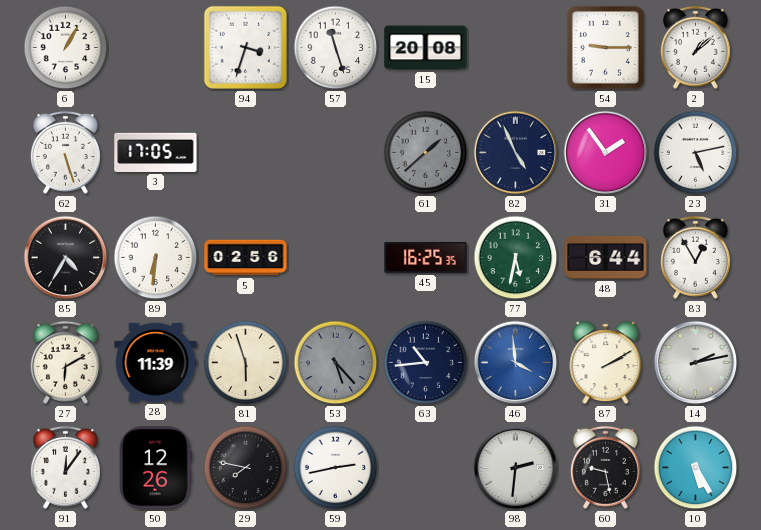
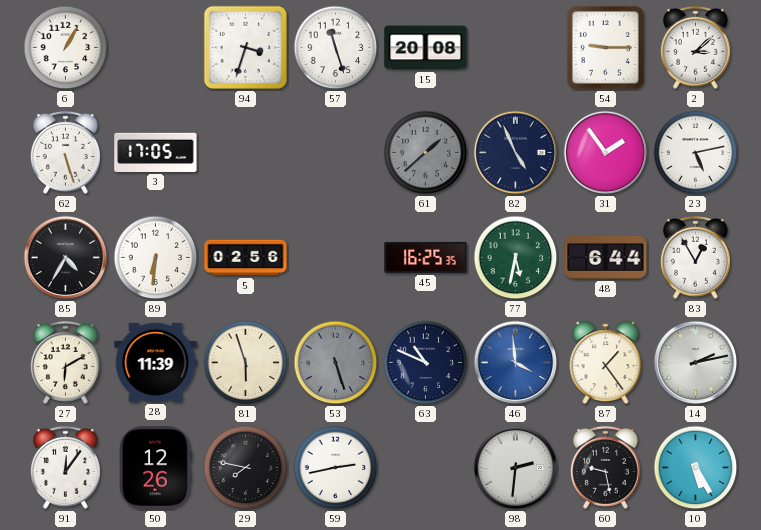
2: 1:08 -> 3:08
53: 5:23 -> 5:27
63: 10:44 -> 10:49
87: 2:10 -> 1:24
